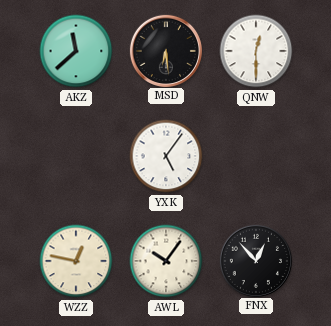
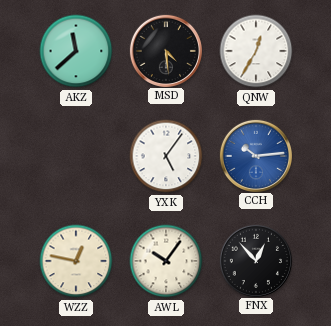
MSD: 6:29 -> 4:29
QNW: 12:30 -> 12:35
CCH: none -> 10:14
